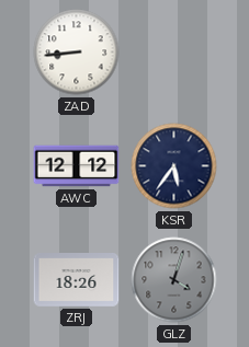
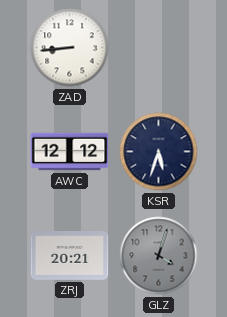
KSR: 5:36 -> 5:33
ZRJ: 18:26 -> 20:21
